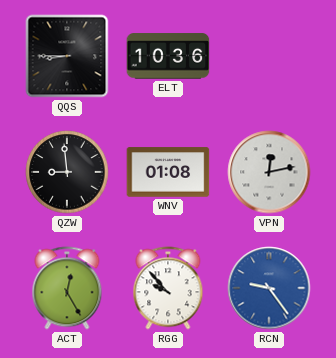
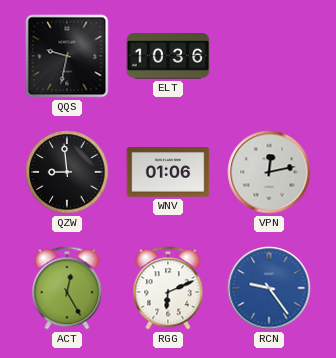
QQS: 8:45 -> 9:32
WNV: 01:08 -> 01:06
RGG: 9:53 -> 6:11
